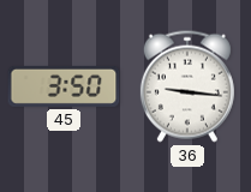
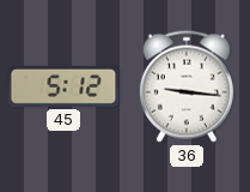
45: 3:50 -> 5:12
